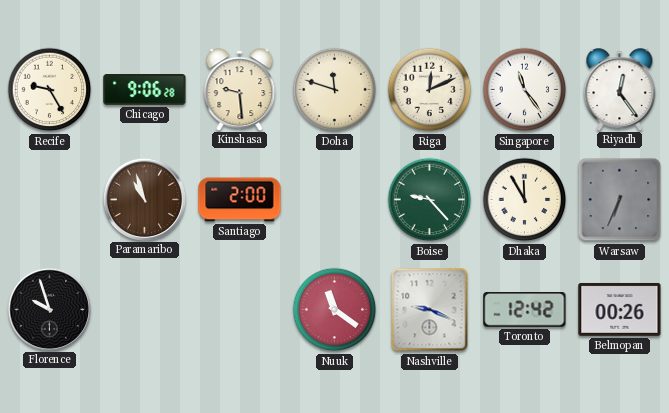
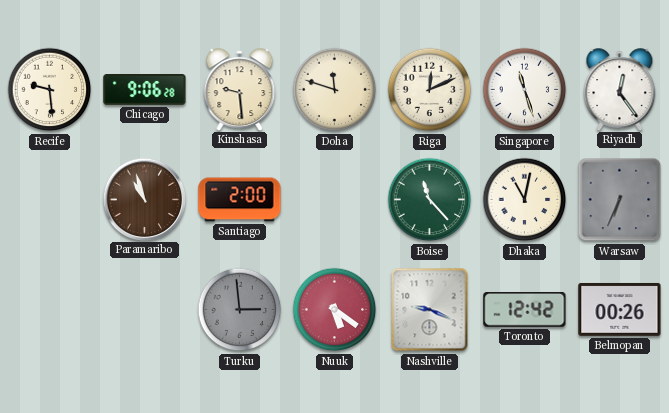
Recife: 9:25 -> 9:29
Singapore: 11:24 -> 11:27
Boise: 9:23 -> 11:23
Dhaka: 11:55 -> 11:02
Florence: 9:57 -> none
Turku: none -> 2:59
Nuuk: 11:21 -> 5:21
